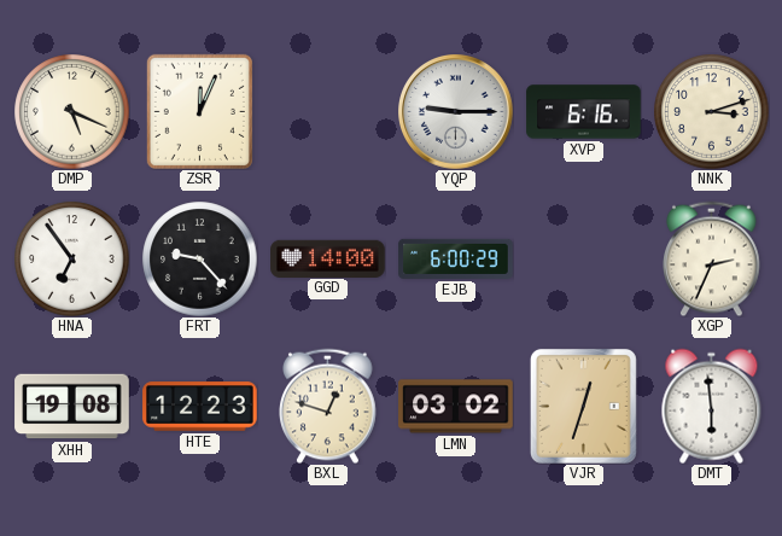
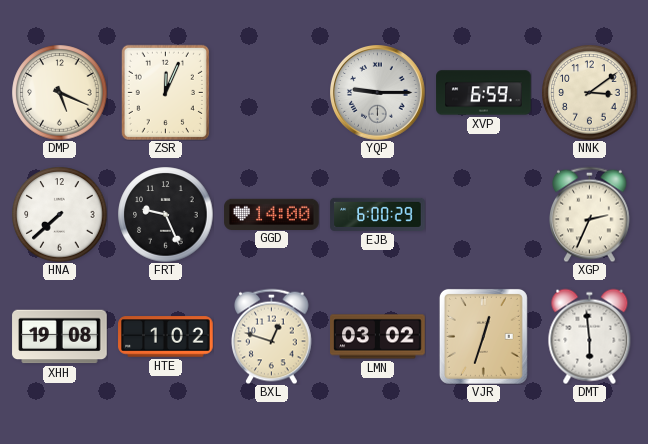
XVP: 6:16 -> 6:59
NNK: 3:12 -> 3:09
HNA: 6:54 -> 7:38
FRT: 9:23 -> 9:26
HTE: 12:23 -> 1:02
